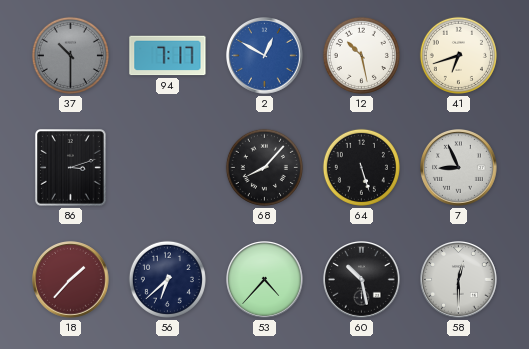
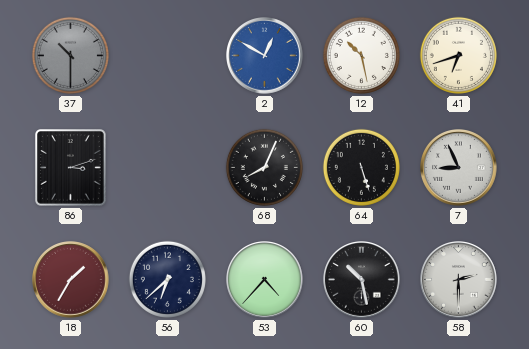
94: 7:17 -> none
68: 8:07 -> 8:04
18: 1:37 -> 1:35
58: 12:30 -> 2:30
